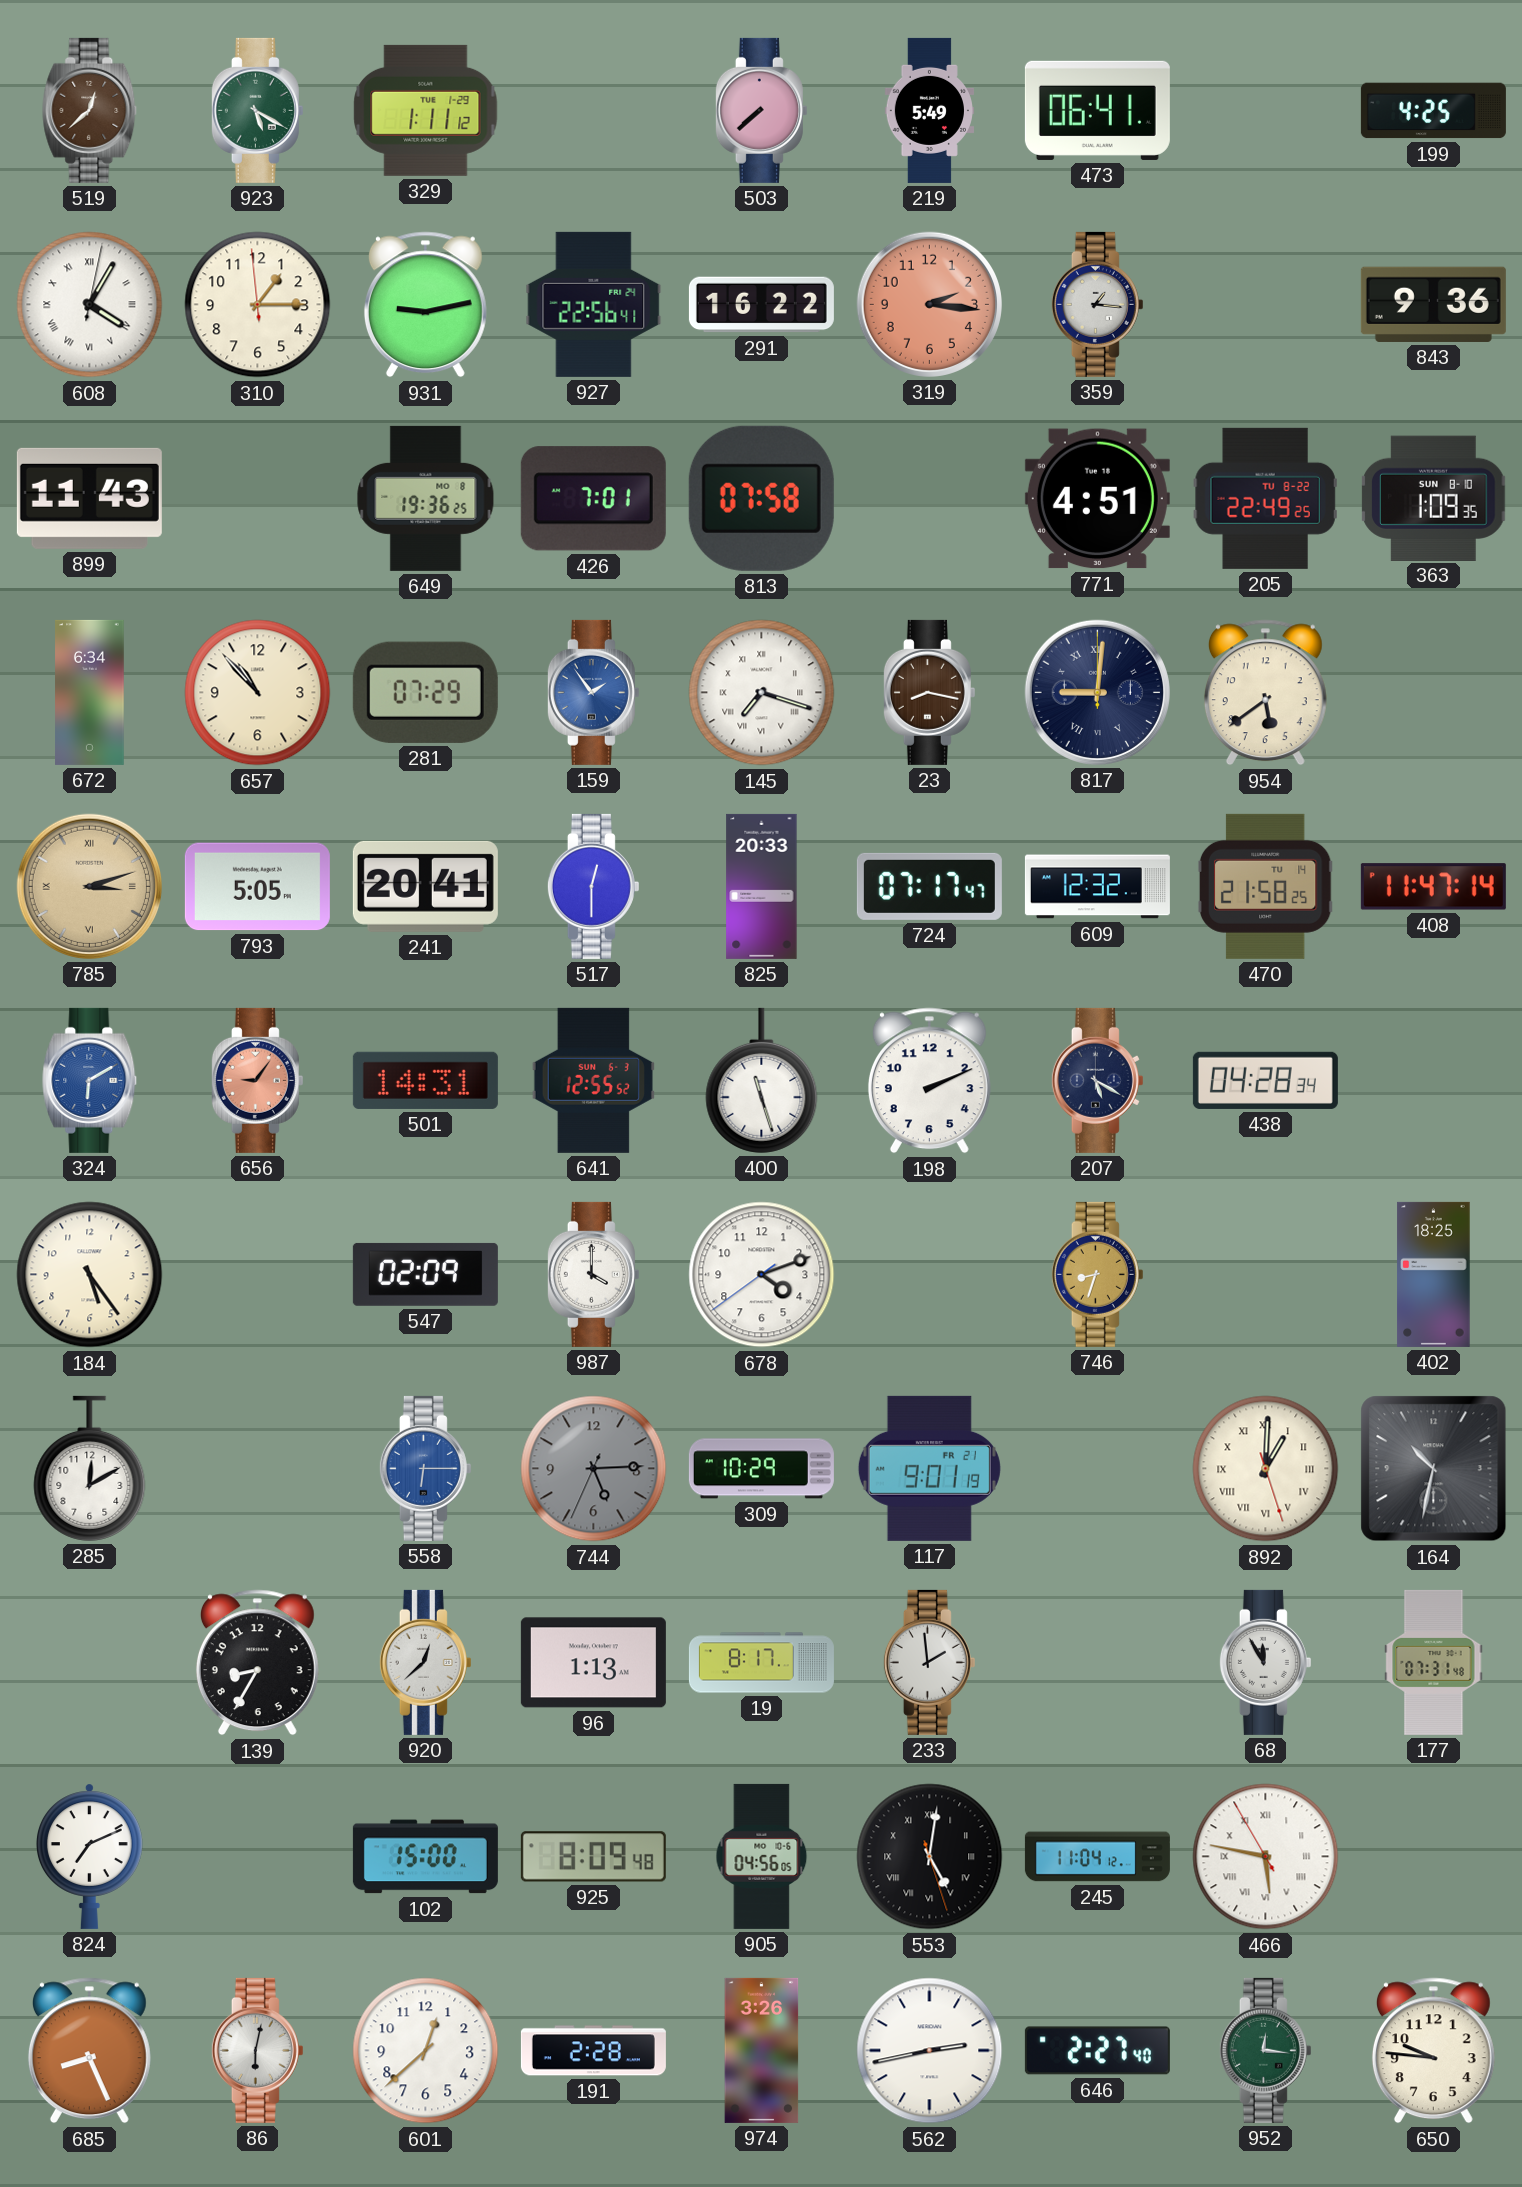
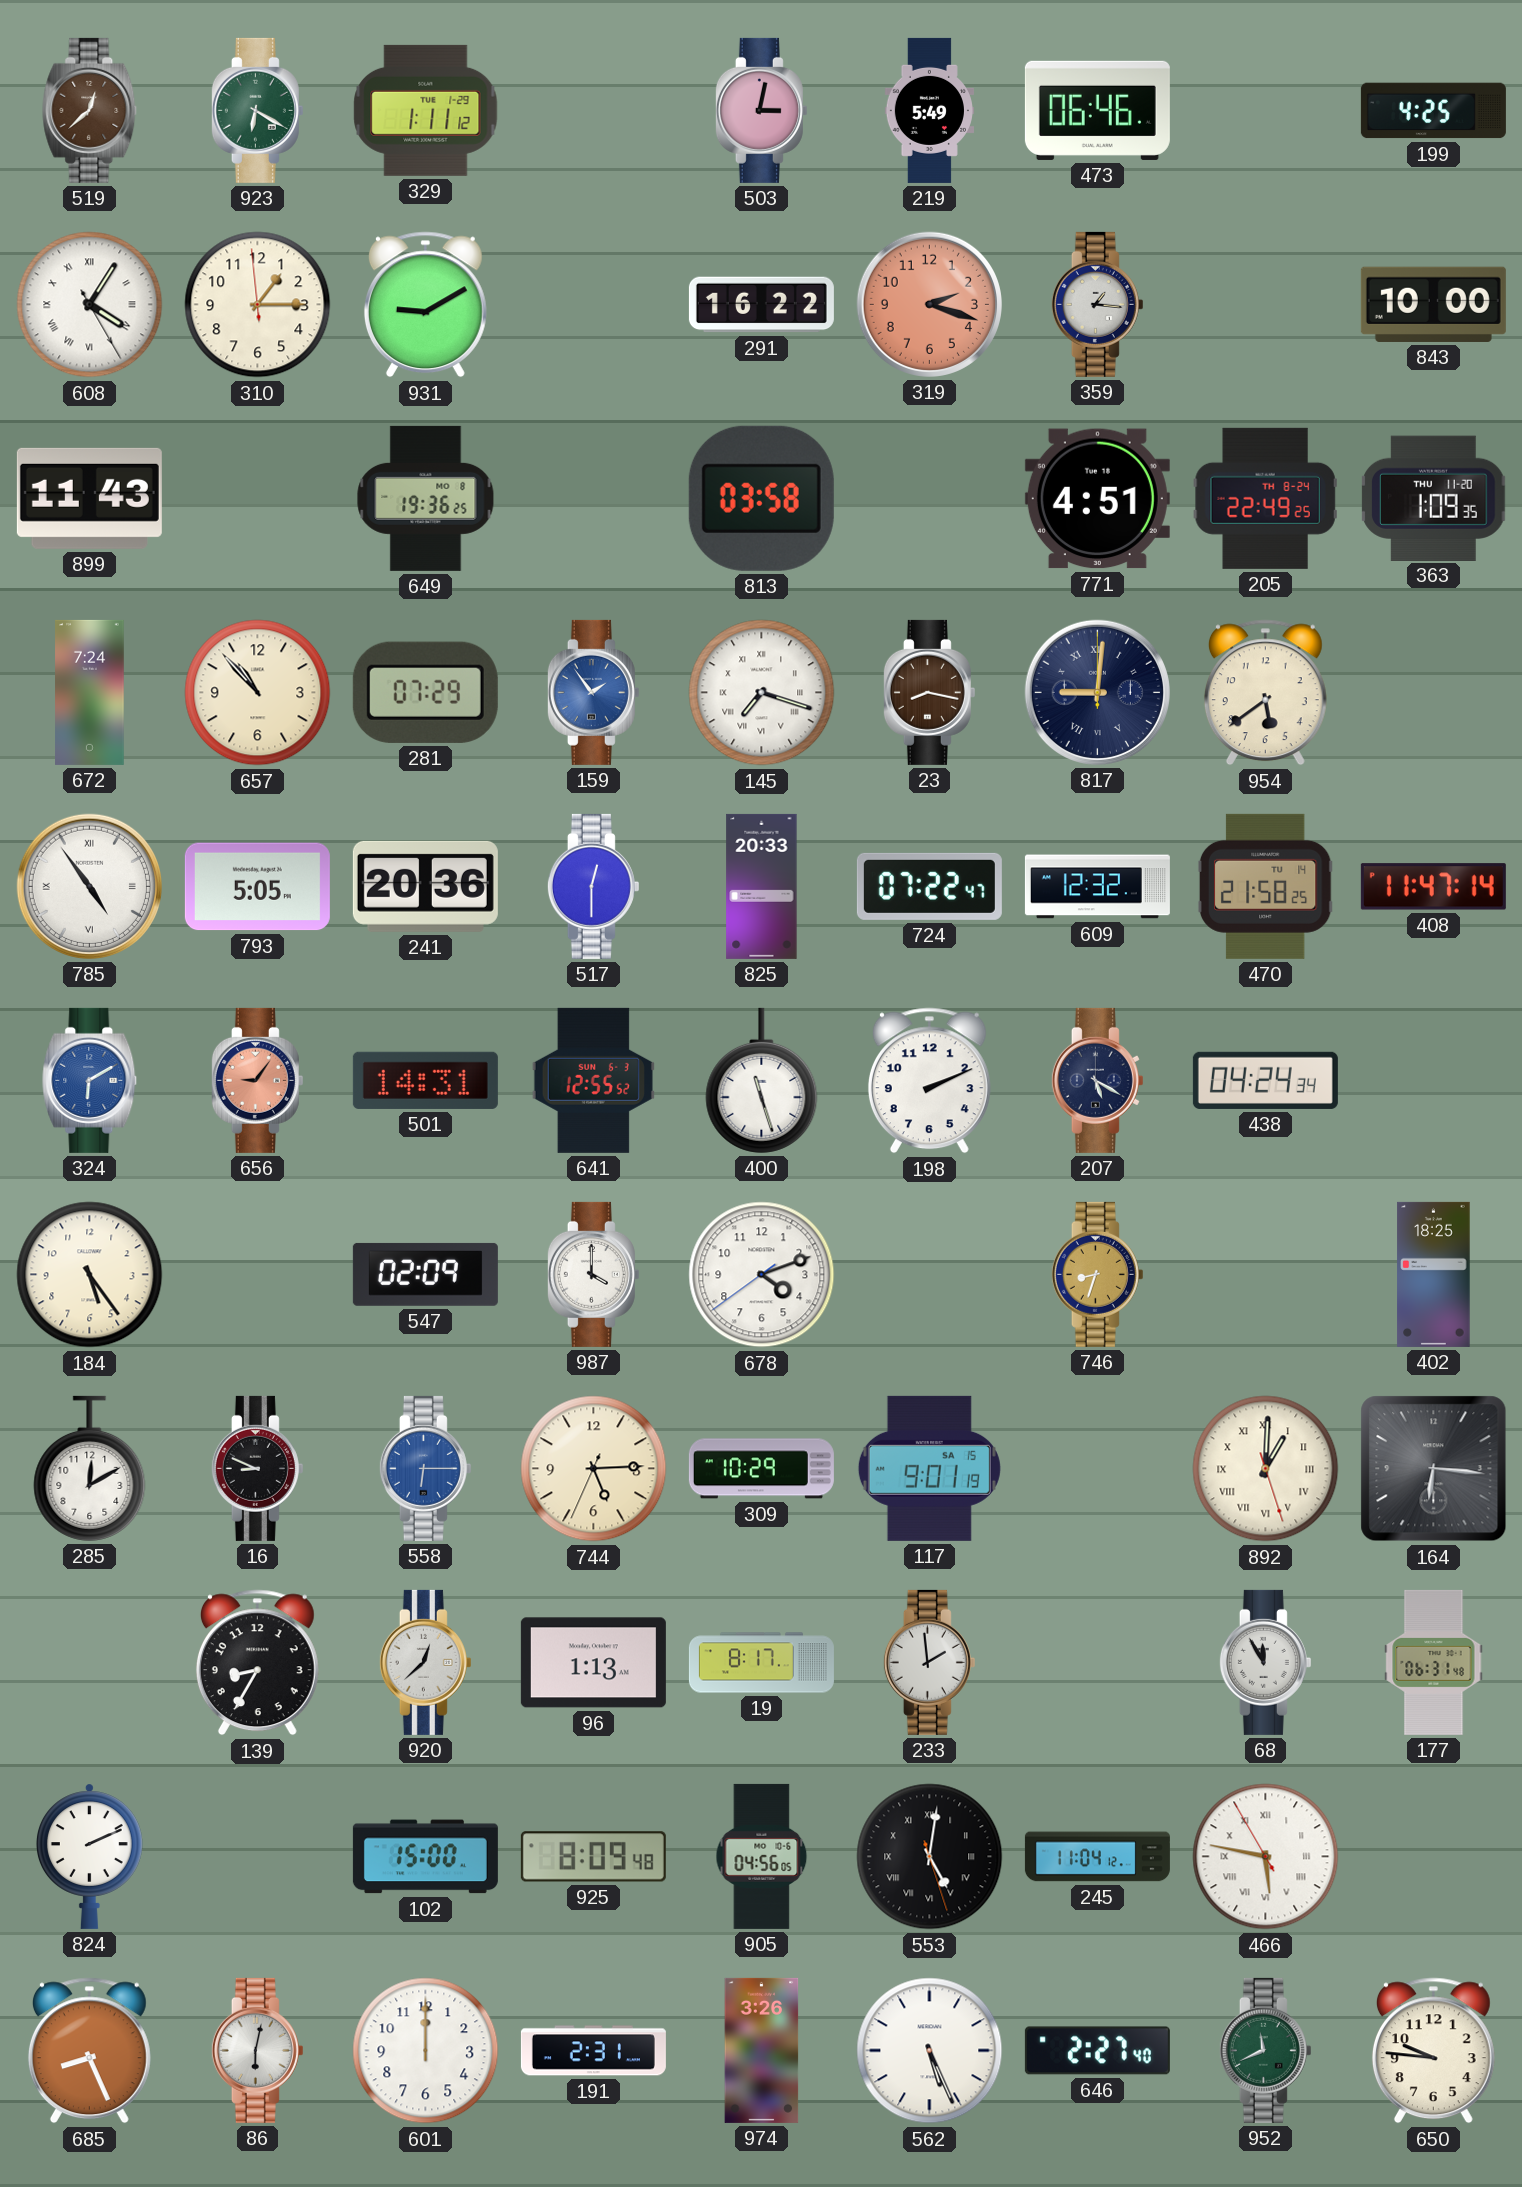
923: 5:20 -> 6:20
503: 7:38 -> 3:02
473: 06:41 -> 06:46
608: 4:05:02 -> 4:05:25
931: 9:13 -> 9:10
927: 22:56 -> none
319: 2:16 -> 2:18
843: 9:36 -> 10:00
426: 7:01 -> none
813: 07:58 -> 03:58
205 date: TU 8-22 -> TH 8-24
363 date: SUN 8-10 -> THU 11-20
672: 6:34 -> 7:24
785: 3:12 -> 4:54
785 dial: champagne -> white
241: 20:41 -> 20:36
724: 07:17 -> 07:22
438: 04:28 -> 04:24
16: none -> 8:49
744 dial: grey -> cream
117 date: FR 21 -> SA 15
164: 10:32 -> 6:16
177: 07:31 -> 06:31
824: 7:11 -> 2:11
601: 12:38 -> 12:00
191: 2:28 -> 2:31
562: 2:43 -> 5:26
952: 12:16 -> 11:41
